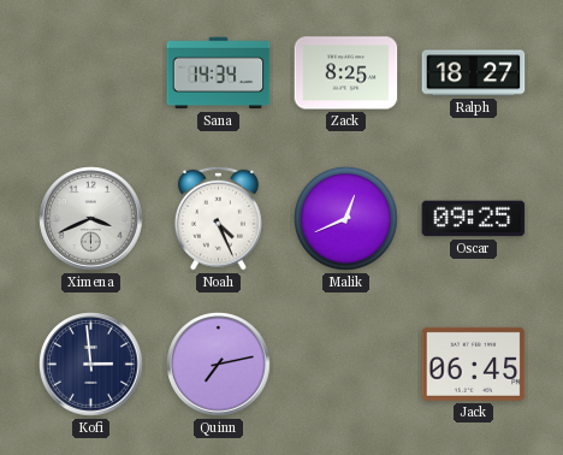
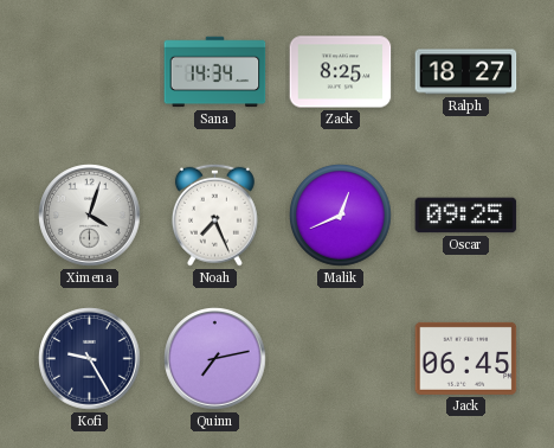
Ximena: 3:41 -> 4:03
Noah: 4:26 -> 7:26
Kofi: 2:59 -> 9:25
